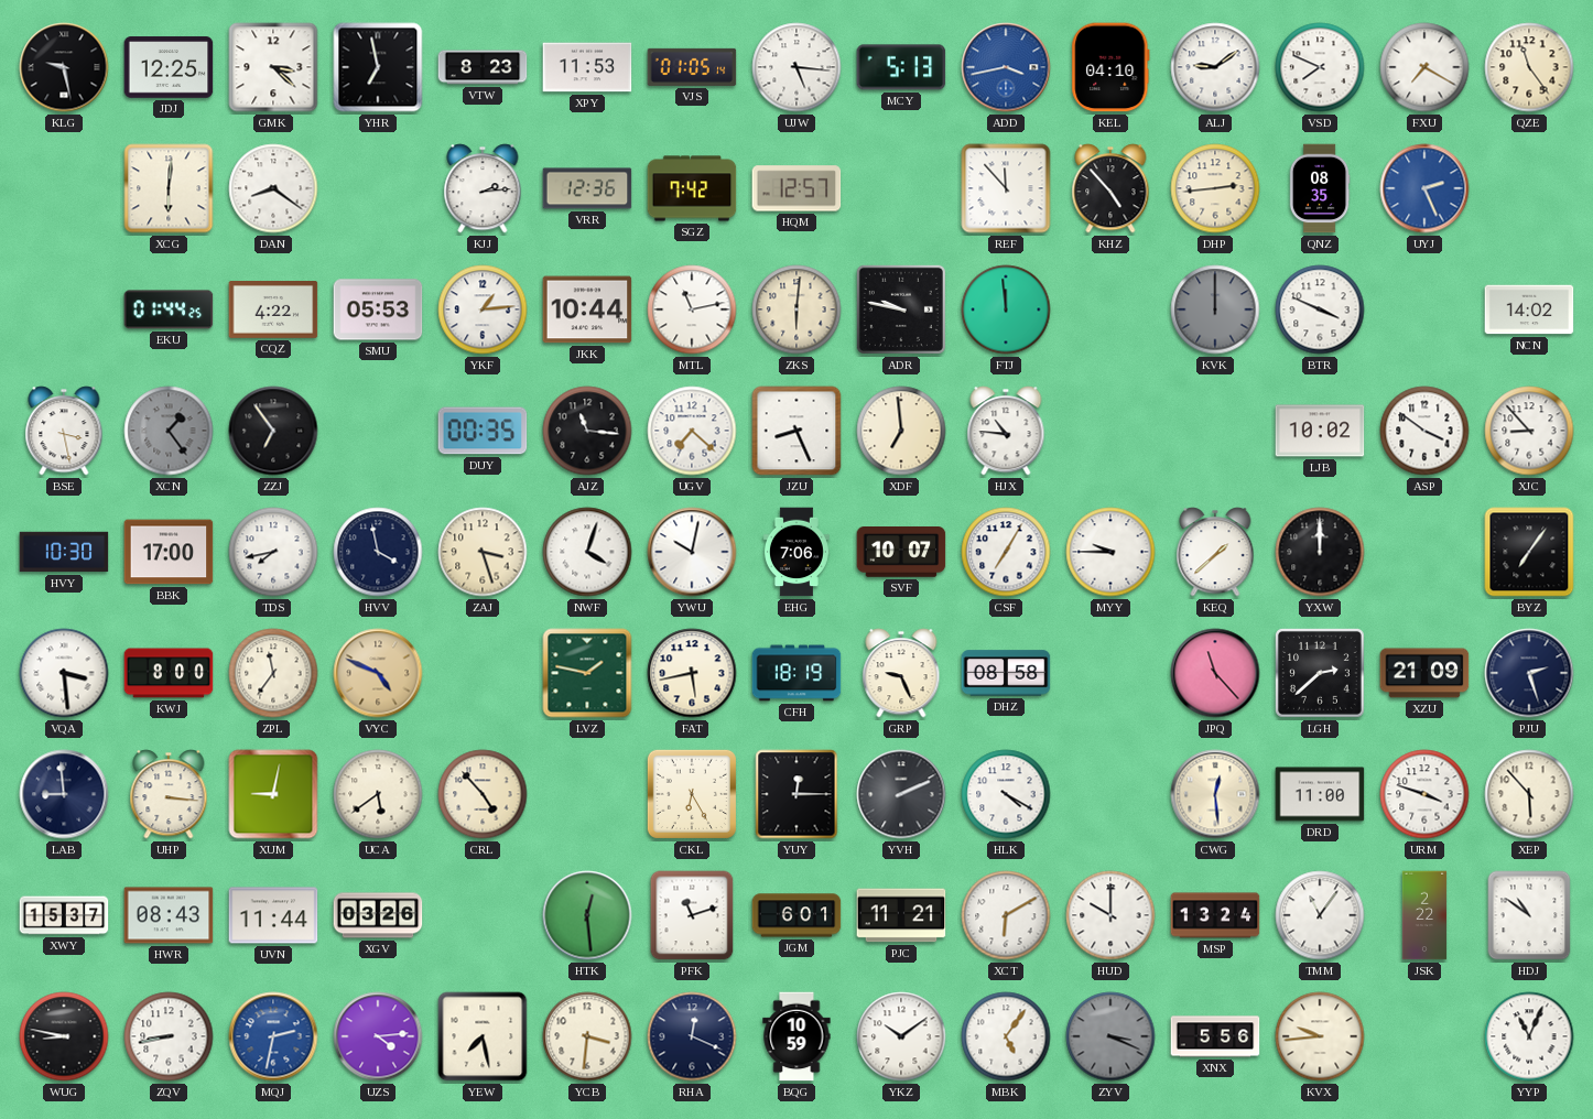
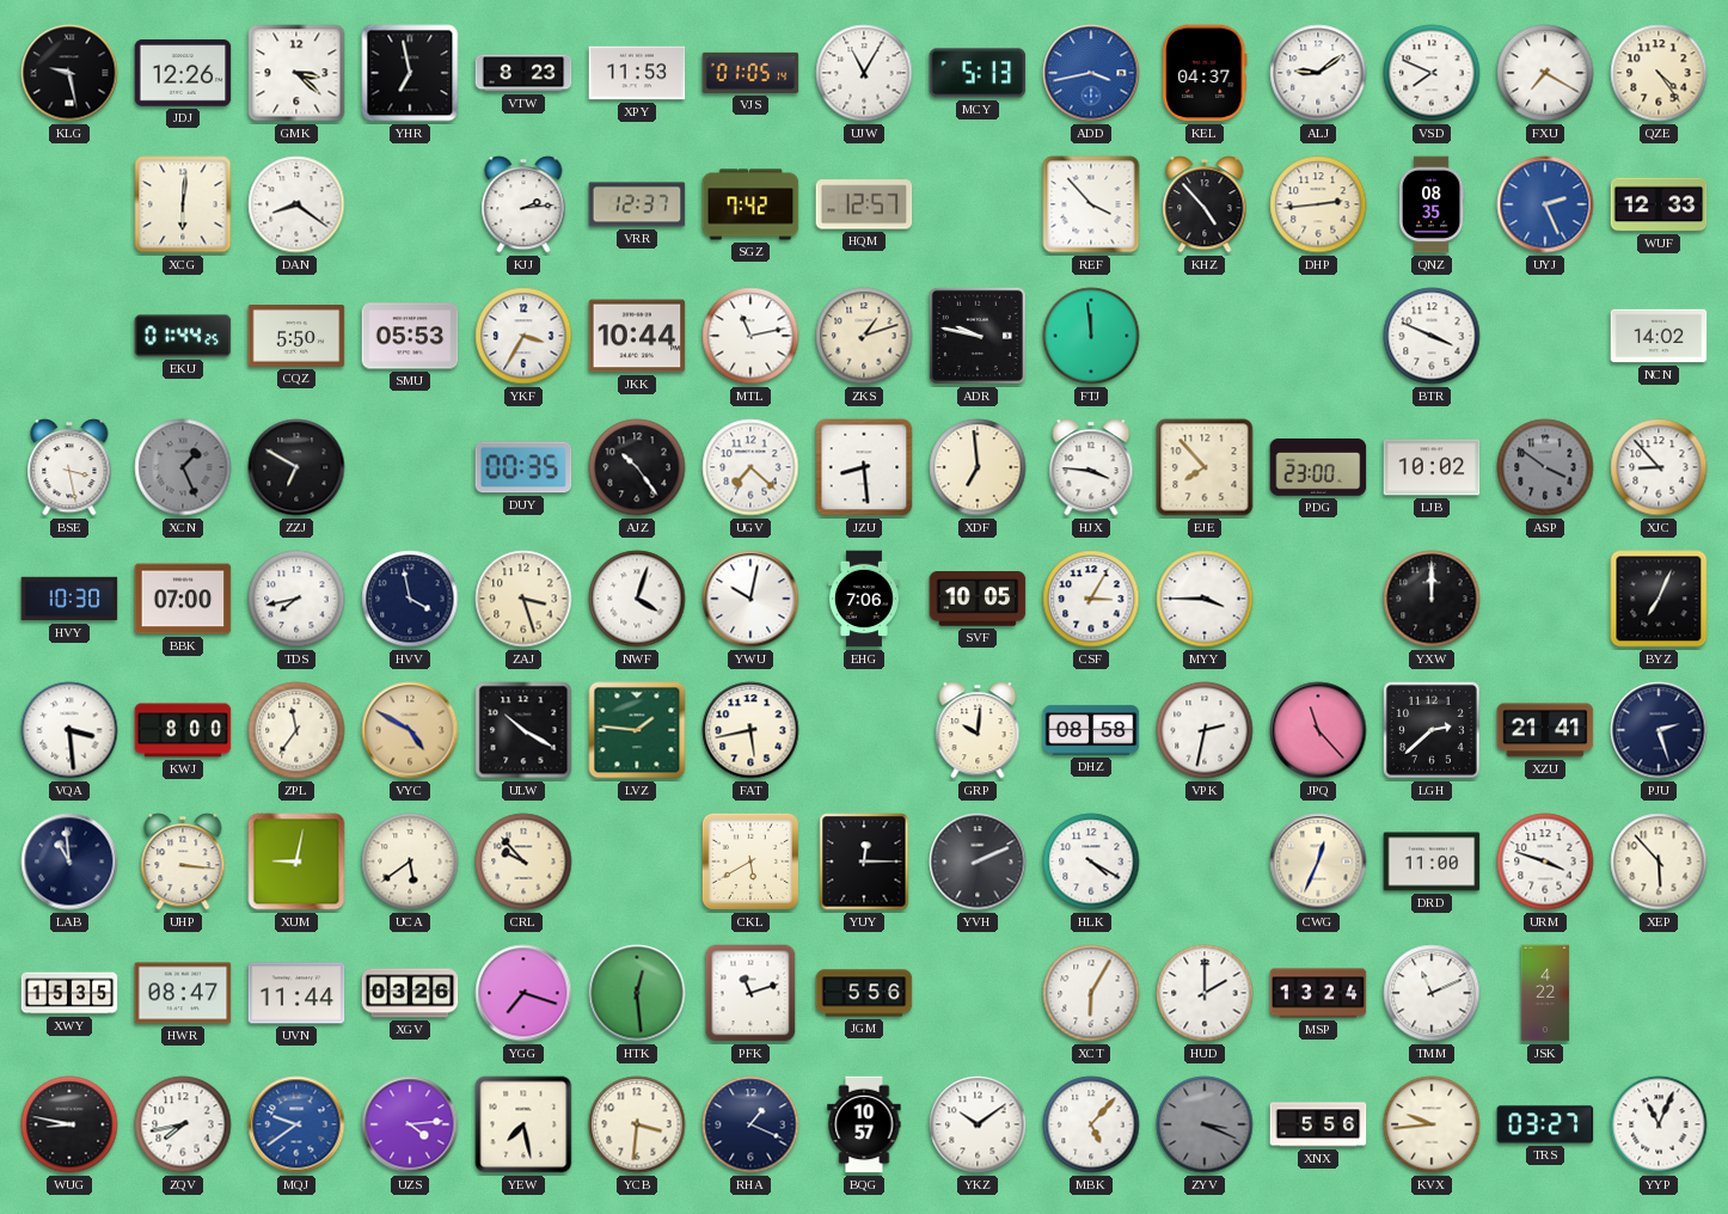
JDJ: 12:25 -> 12:26
UJW: 5:16 -> 11:05
KEL: 04:10 -> 04:37
QZE: 11:24 -> 4:24
VRR: 12:36 -> 12:37
REF: 11:53 -> 3:53
WUF: none -> 12:33
CQZ: 4:22 -> 5:50
YKF: 1:14 -> 3:35
ZKS: 6:01 -> 1:12
KVK: 12:00 -> none
XCN: 1:24 -> 1:26
ZZJ: 6:54 -> 6:50
AJZ: 11:16 -> 10:24
JZU: 8:26 -> 8:29
HJX: 10:46 -> 3:46
EJE: none -> 7:53
PDG: none -> 23:00
ASP dial: white -> grey
BBK: 17:00 -> 07:00
SVF: 10:07 -> 10:05
CSF: 7:05 -> 3:05
MYY: 9:45 -> 3:45
KEQ: 1:38 -> none
BYZ: 7:06 -> 7:04
VYC: 4:49 -> 4:50
ULW: none -> 10:20
LVZ: 1:47 -> 1:46
CFH: 18:19 -> none
GRP: 9:26 -> 10:01
VPK: none -> 2:32
XZU: 21:09 -> 21:41
LAB: 8:59 -> 10:59
CRL: 4:53 -> 9:53
CKL: 6:25 -> 5:40
CWG: 12:29 -> 12:34
XWY: 15:37 -> 15:35
HWR: 08:43 -> 08:47
YGG: none -> 7:18
JGM: 6:01 -> 5:56
PJC: 11:21 -> none
XCT: 6:10 -> 6:05
HUD: 10:00 -> 2:00
TMM: 11:06 -> 11:11
JSK: 2:22 -> 4:22
HDJ: 10:51 -> none
ZQV: 8:43 -> 7:43
MQJ: 2:32 -> 9:39
RHA: 12:19 -> 1:19
BQG: 10:59 -> 10:57
MBK: 5:06 -> 5:07
TRS: none -> 03:27
